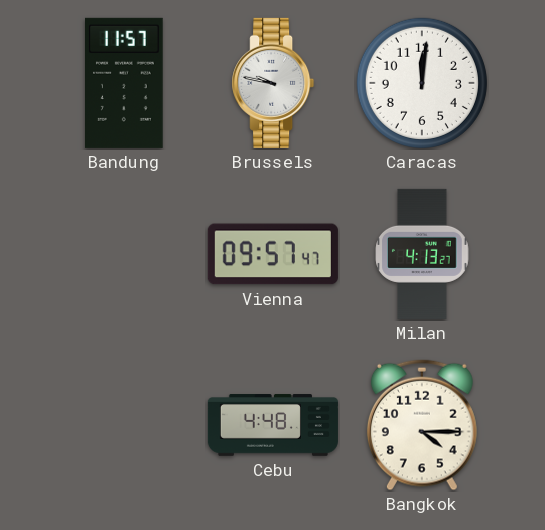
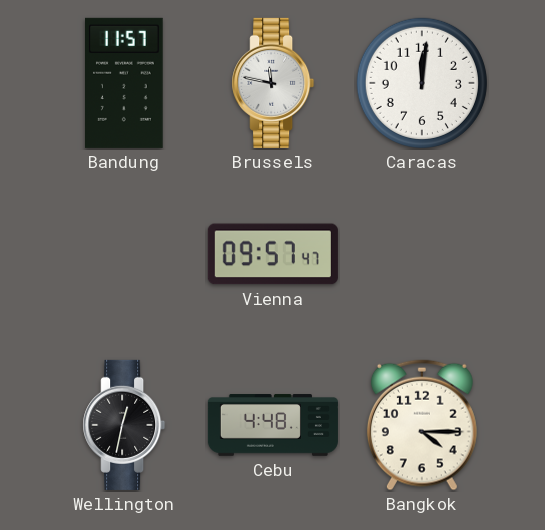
Brussels: 9:47 -> 11:47
Milan: 4:13 -> none
Wellington: none -> 12:32
